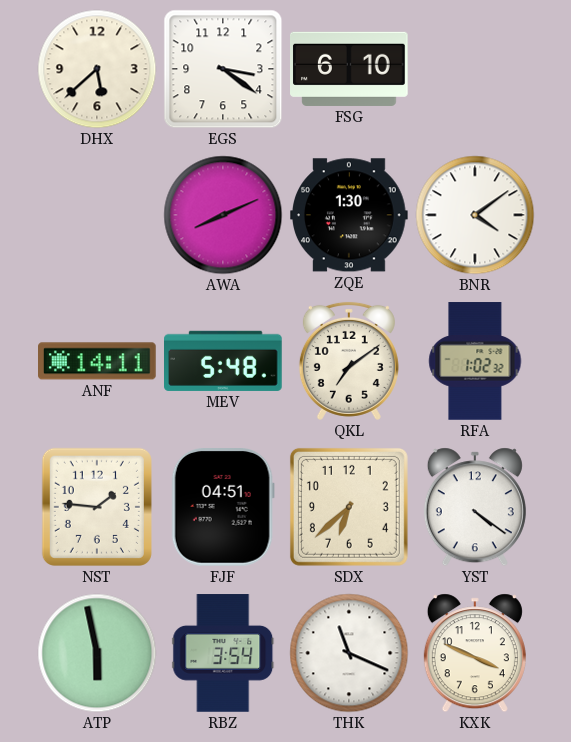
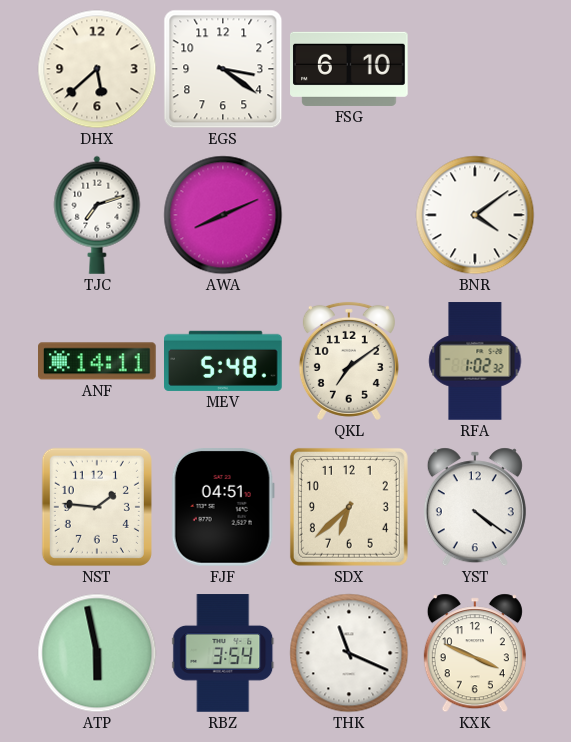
TJC: none -> 7:12
ZQE: 1:30 -> none
